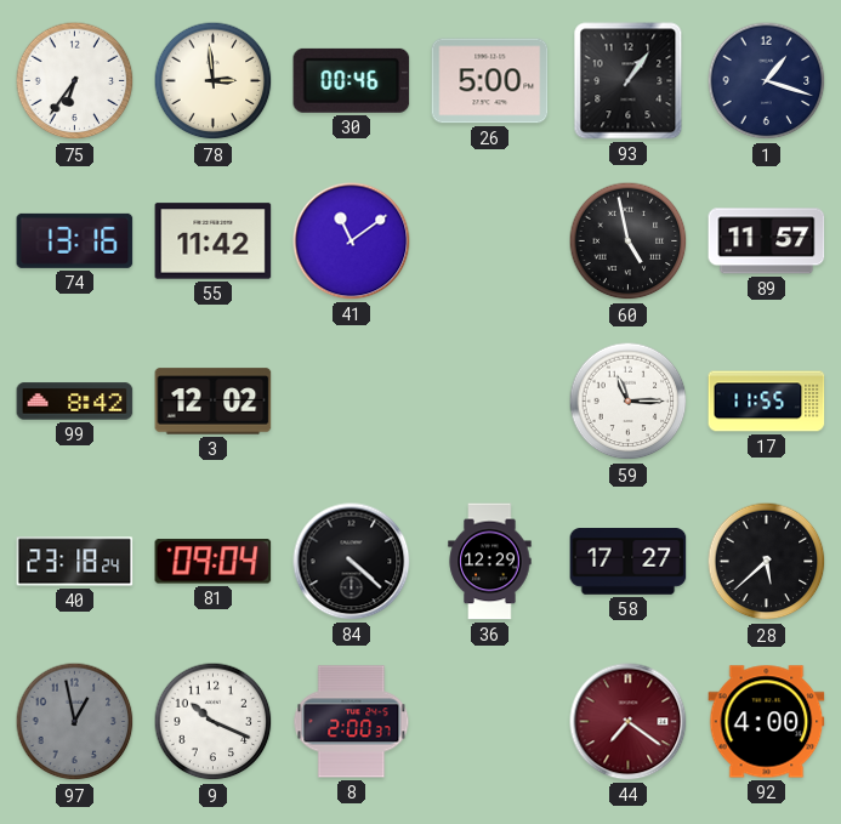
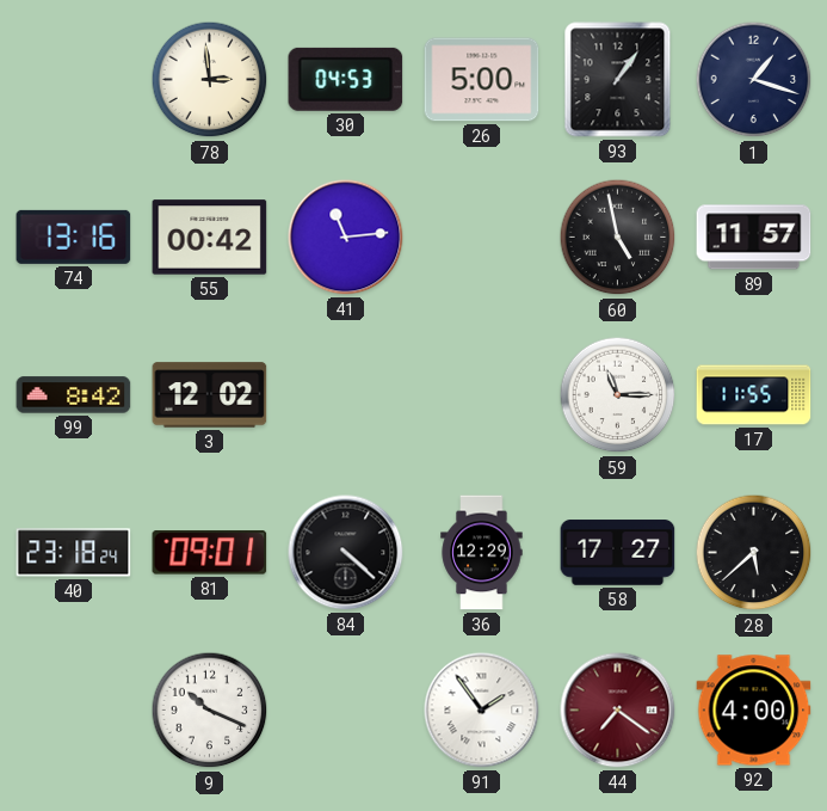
75: 6:36 -> none
30: 00:46 -> 04:53
55: 11:42 -> 00:42
41: 11:09 -> 11:14
81: 09:04 -> 09:01
97: 12:58 -> none
8: 2:00 -> none
91: none -> 1:54
